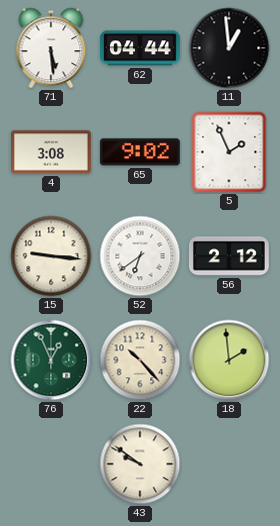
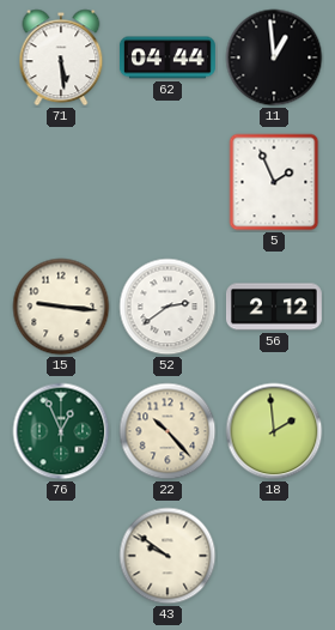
4: 3:08 -> none
65: 9:02 -> none
52: 6:39 -> 2:39
